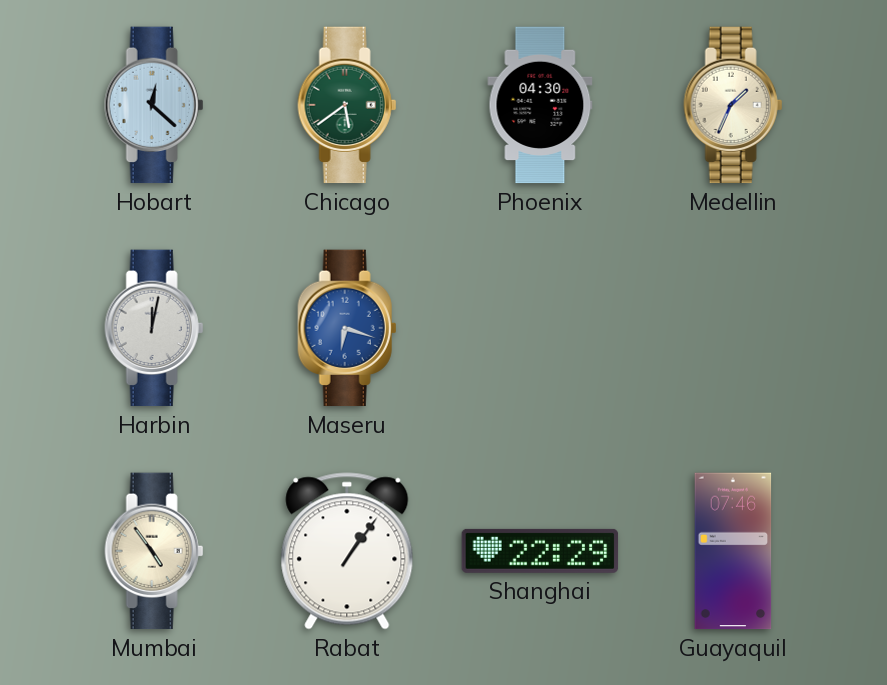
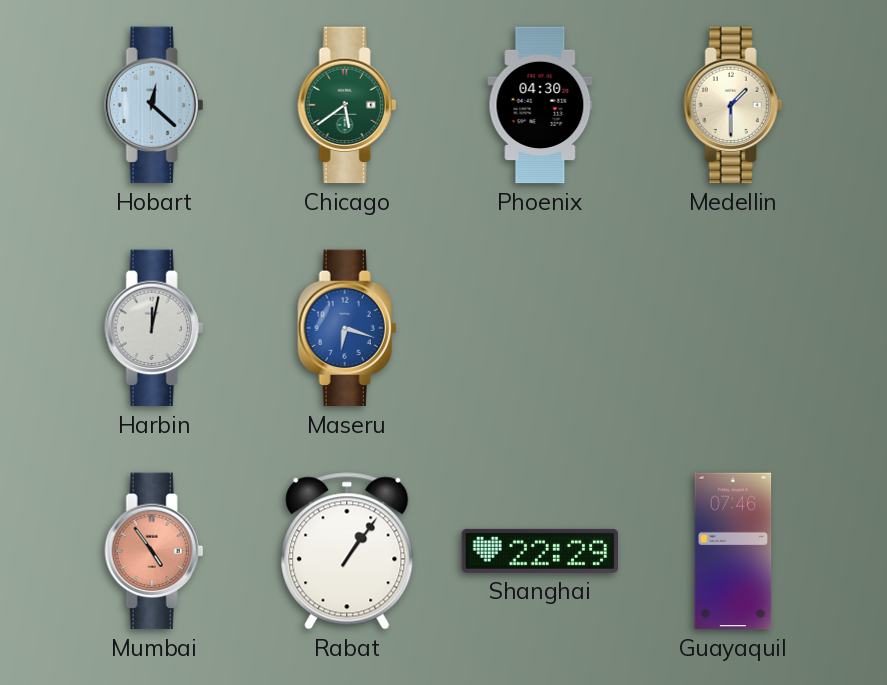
Medellin: 1:34 -> 1:30
Mumbai dial: cream -> salmon
